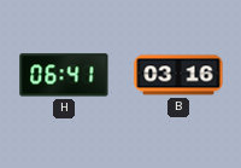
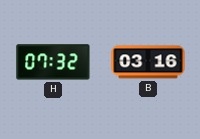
H: 06:41 -> 07:32
